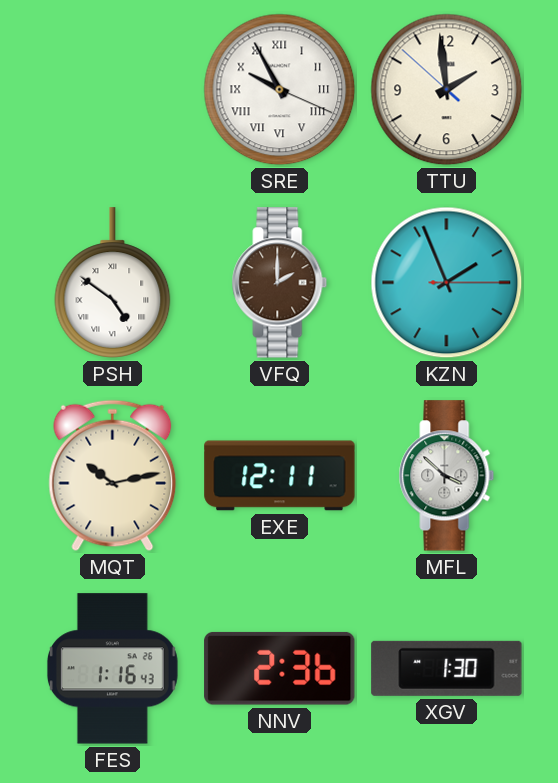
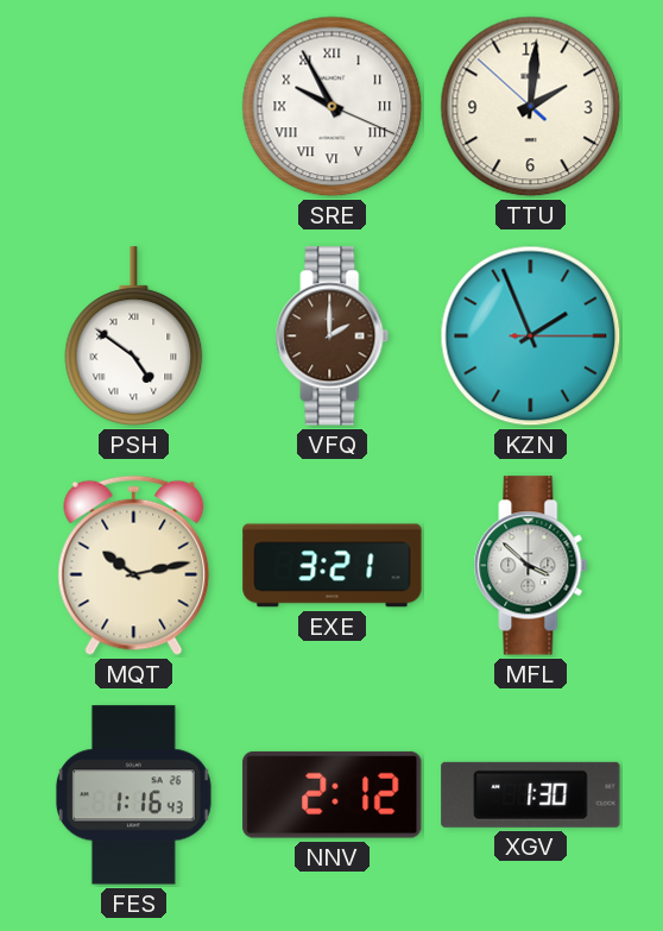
TTU: 1:58 -> 2:00
EXE: 12:11 -> 3:21
NNV: 2:36 -> 2:12
